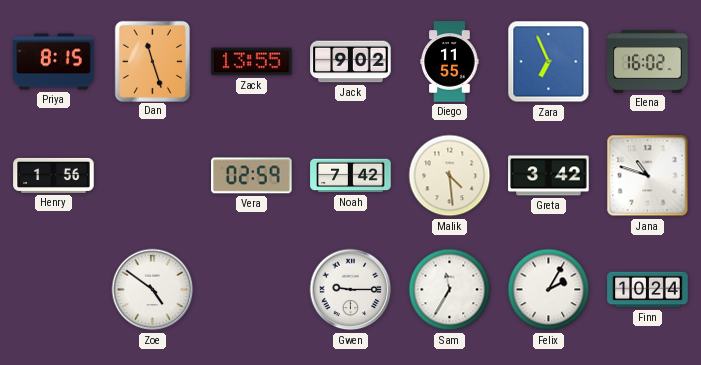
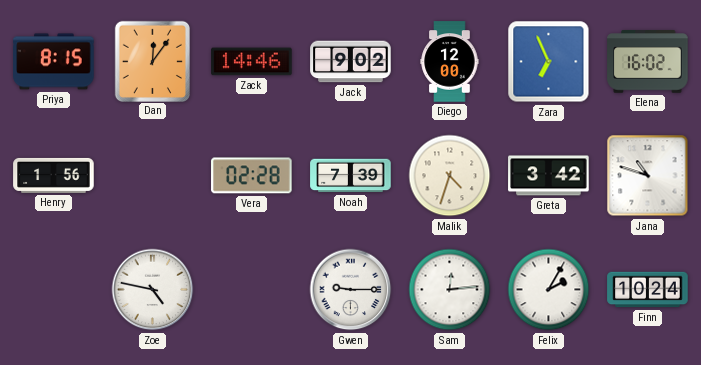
Dan: 11:27 -> 12:06
Zack: 13:55 -> 14:46
Diego: 11:55 -> 12:00
Vera: 02:59 -> 02:28
Noah: 7:42 -> 7:39
Malik: 4:29 -> 4:33
Zoe: 4:51 -> 4:47
Sam: 11:35 -> 12:14
